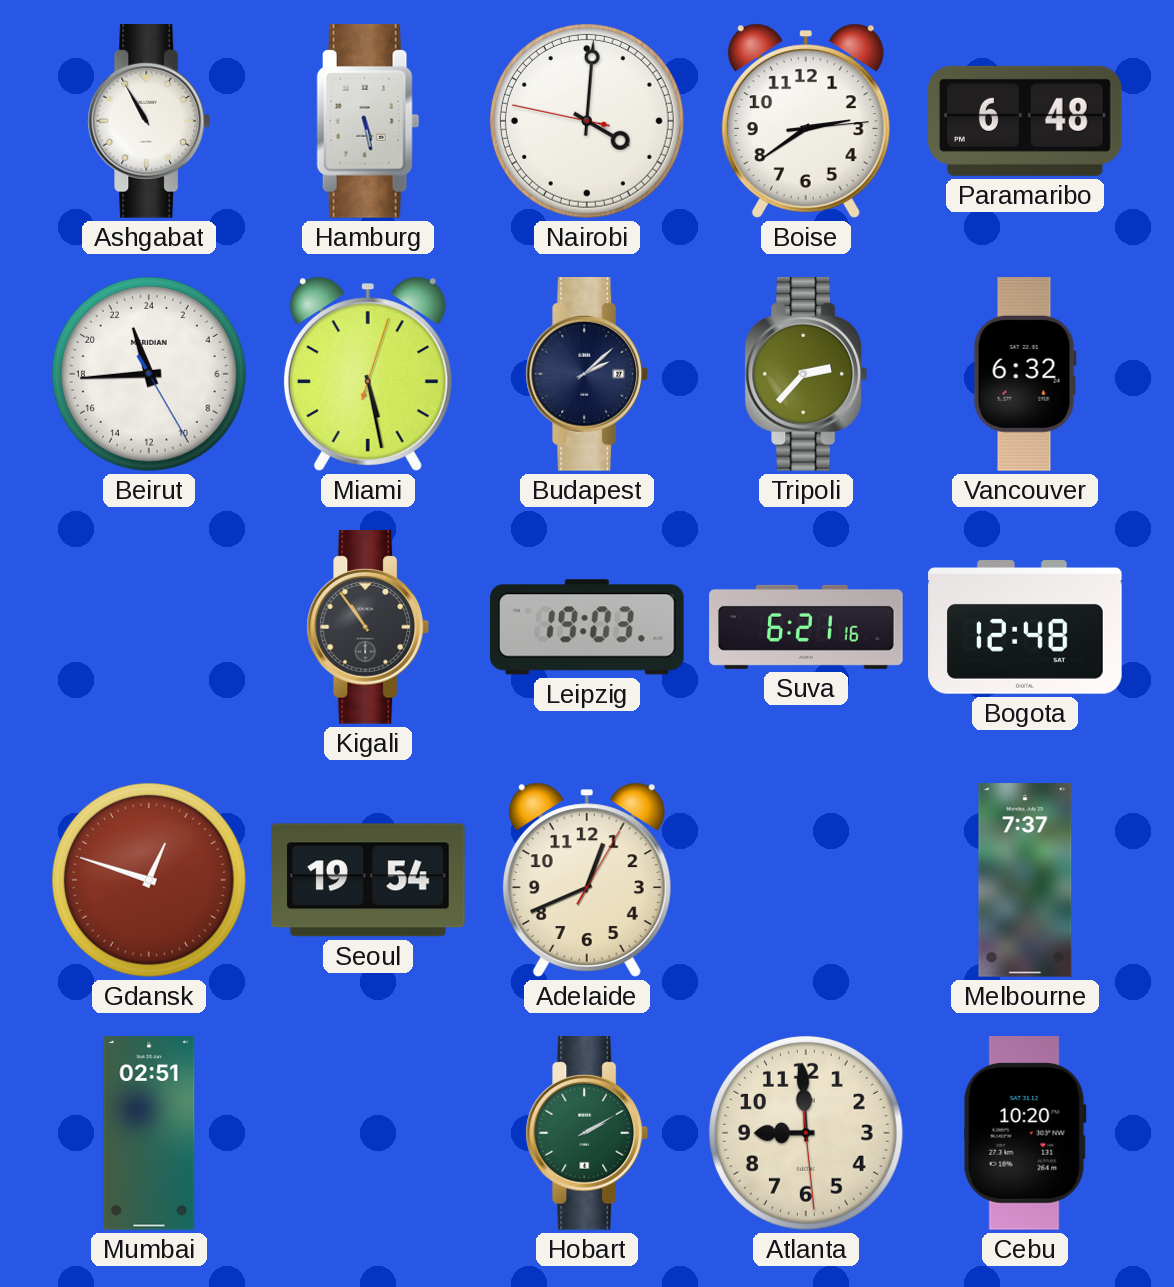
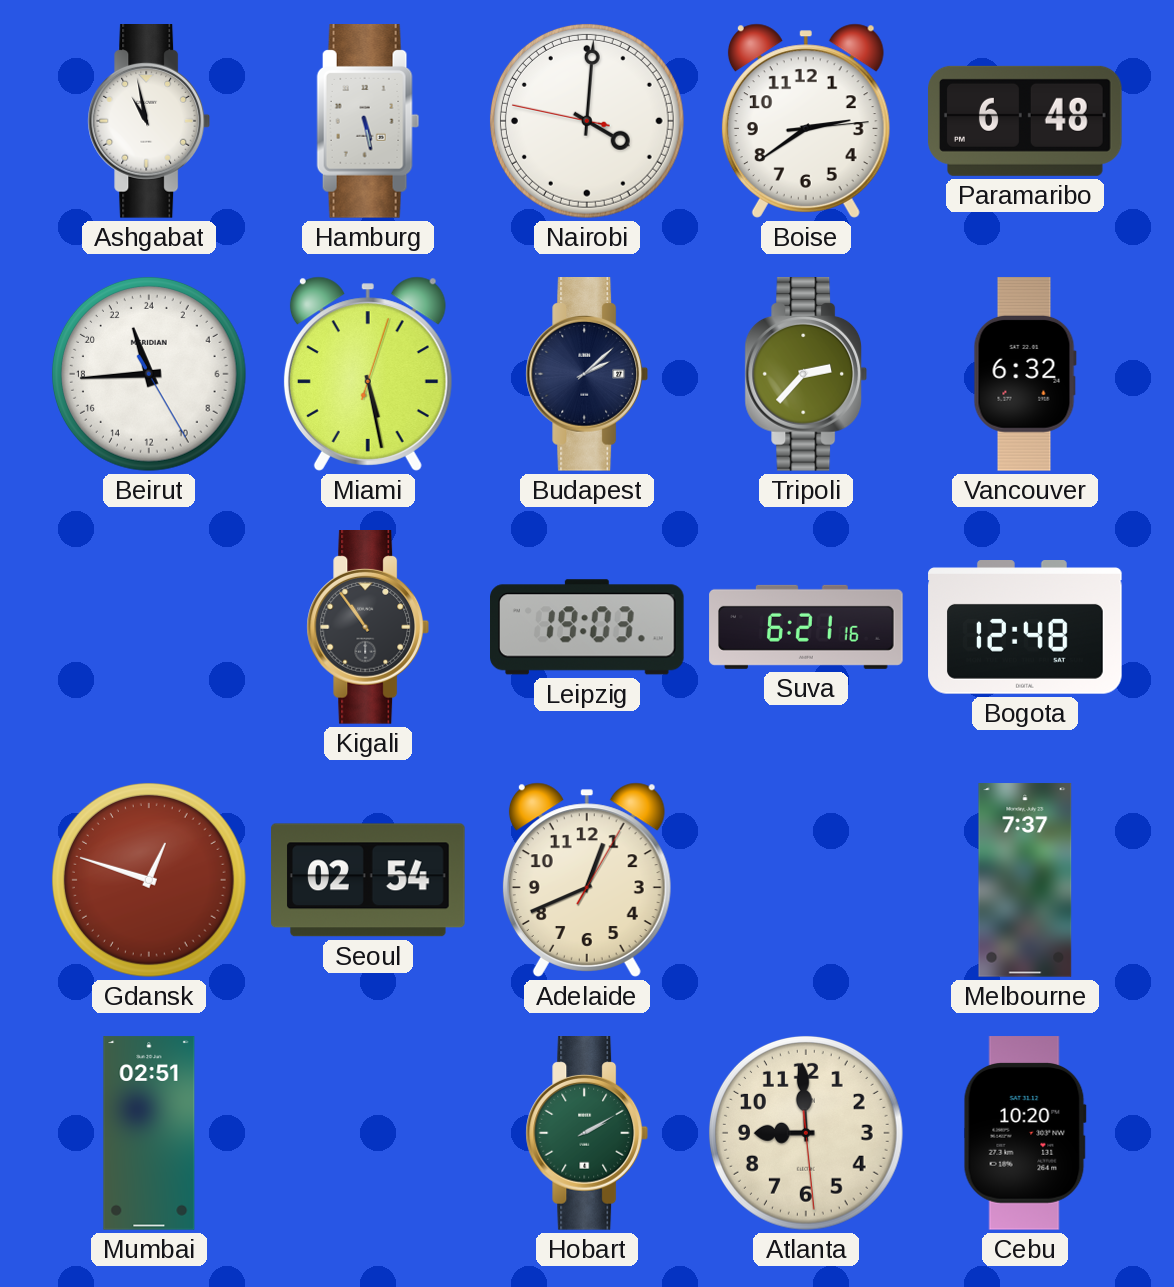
Ashgabat: 10:55 -> 10:58
Seoul: 19:54 -> 02:54
